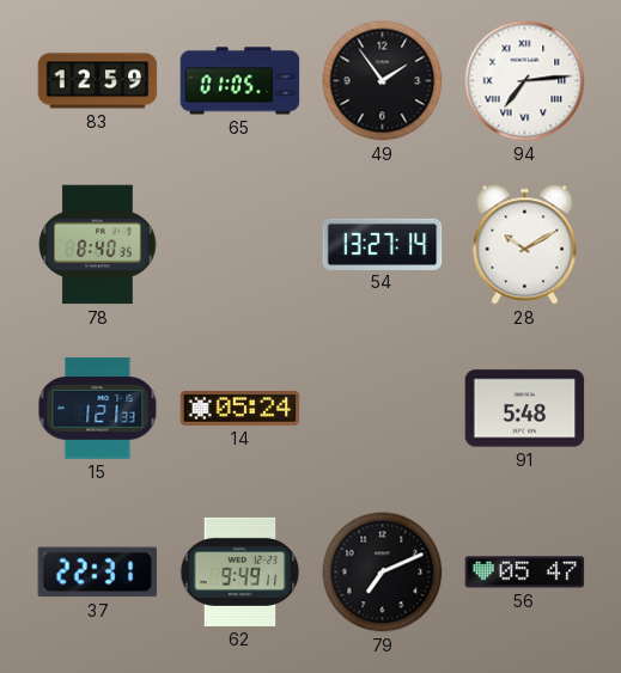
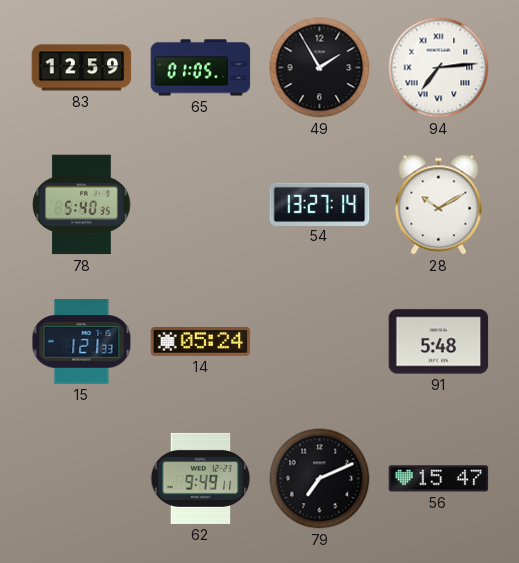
49: 1:54 -> 1:55
78: 8:40 -> 5:40
37: 22:31 -> none
56: 05:47 -> 15:47
